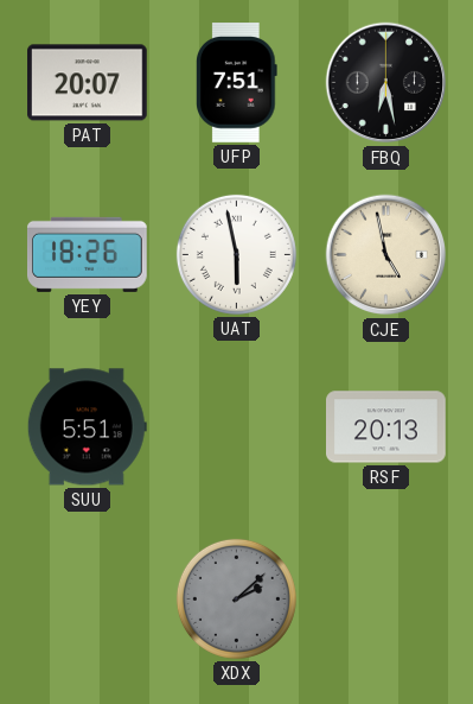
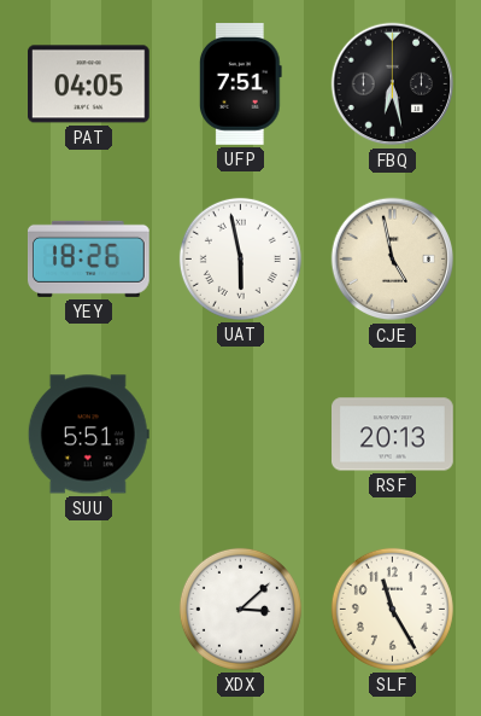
PAT: 20:07 -> 04:05
XDX: 2:08 -> 3:08
XDX dial: grey -> white
SLF: none -> 11:25
